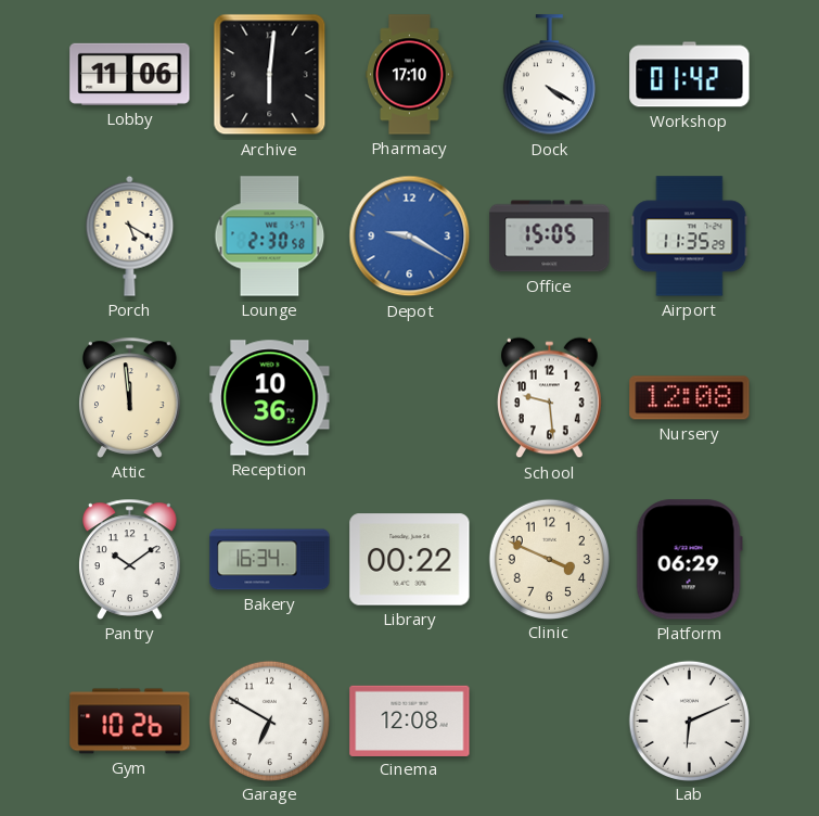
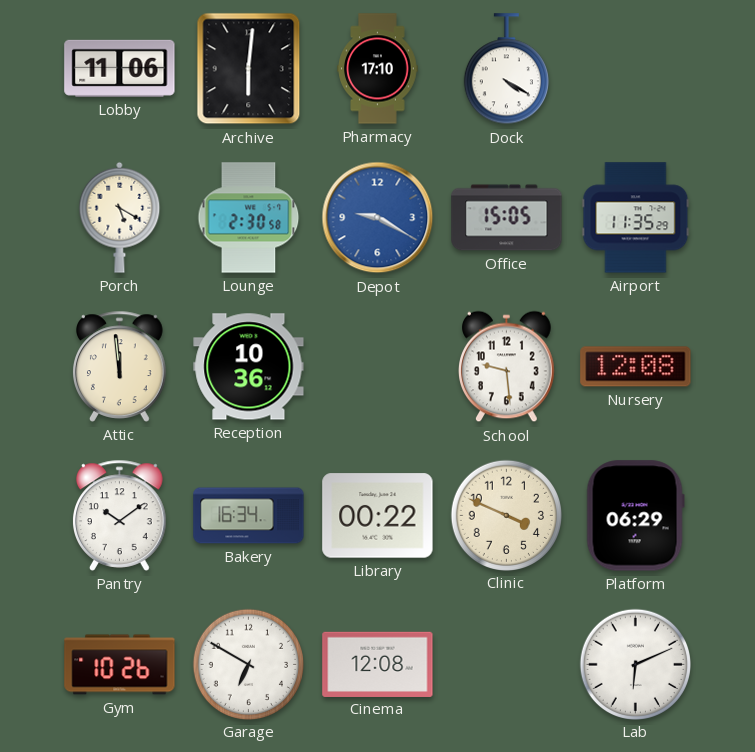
Workshop: 01:42 -> none
